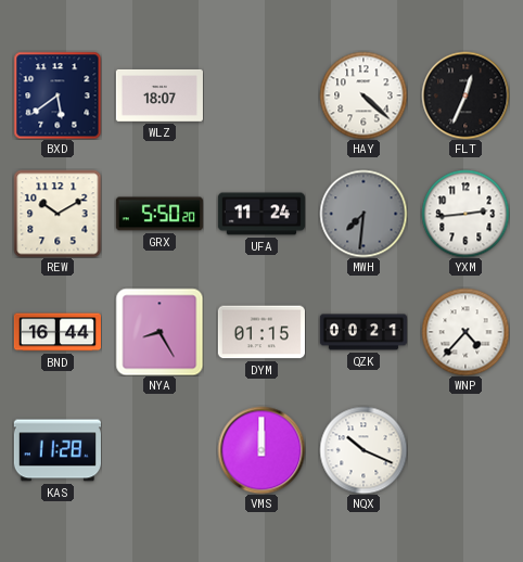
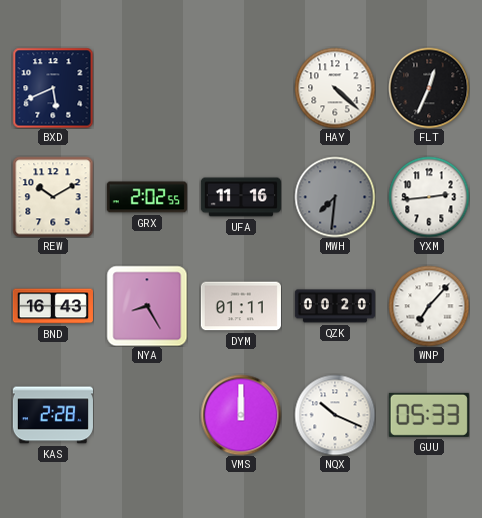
BXD: 5:39 -> 5:41
WLZ: 18:07 -> none
GRX: 5:50 -> 2:02
UFA: 11:24 -> 11:16
BND: 16:44 -> 16:43
DYM: 01:15 -> 01:11
QZK: 00:21 -> 00:20
WNP: 4:37 -> 7:07
KAS: 11:28 -> 2:28
GUU: none -> 05:33
